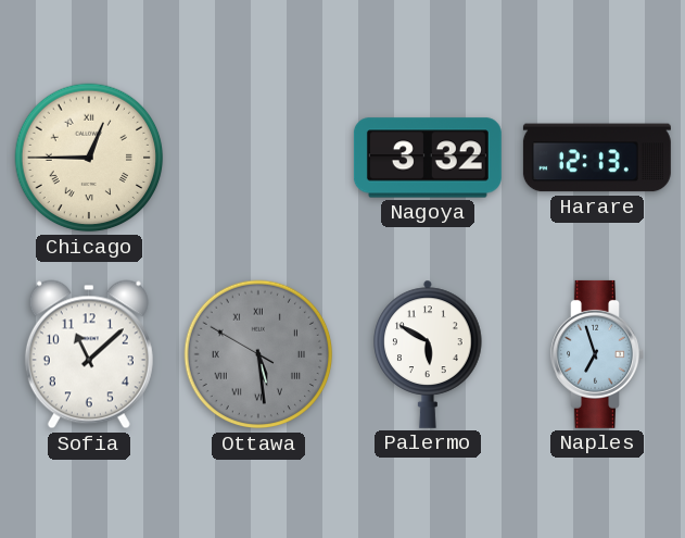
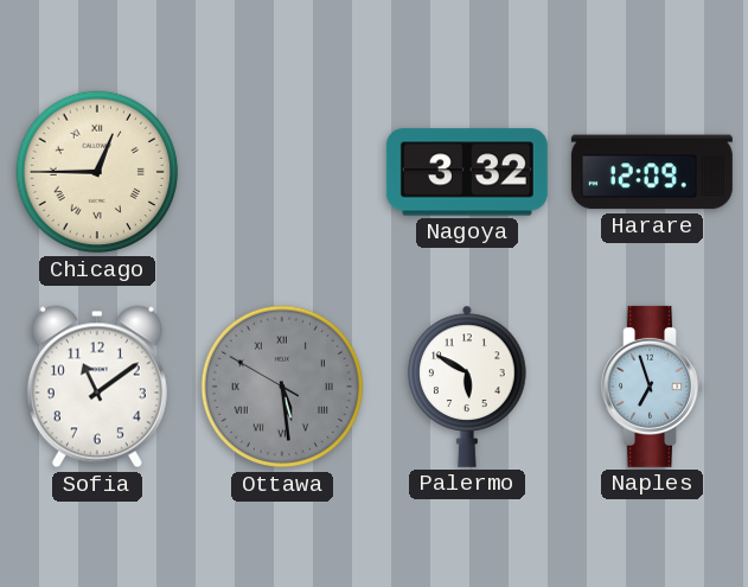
Harare: 12:13 -> 12:09
Sofia: 11:08 -> 11:09
